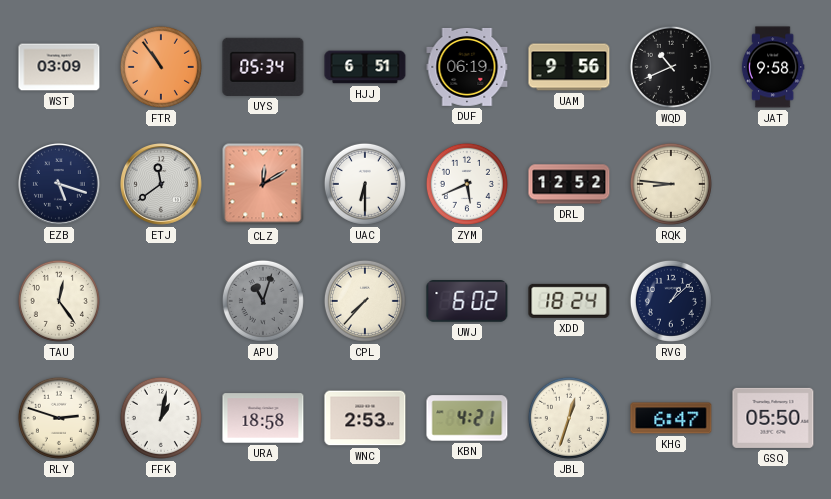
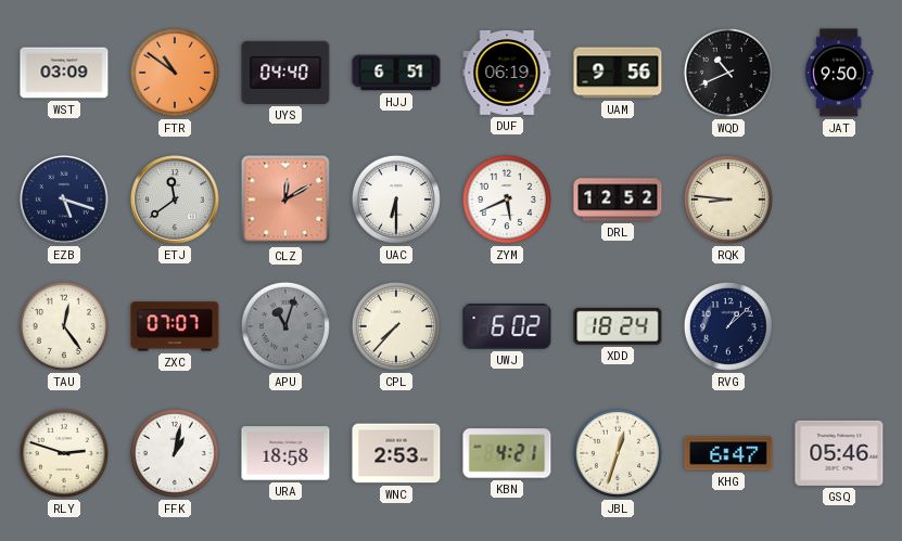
FTR: 10:54 -> 10:51
UYS: 05:34 -> 04:40
JAT: 9:58 -> 9:50
ZXC: none -> 07:07
GSQ: 05:50 -> 05:46
